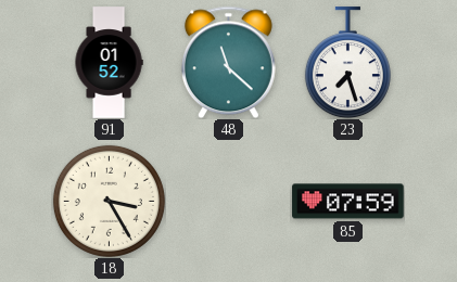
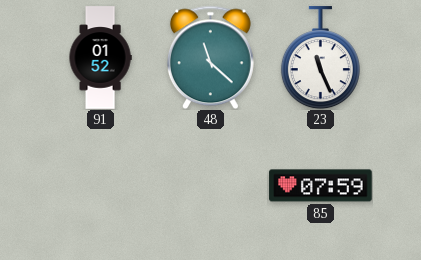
23: 7:27 -> 11:26
18: 3:25 -> none
